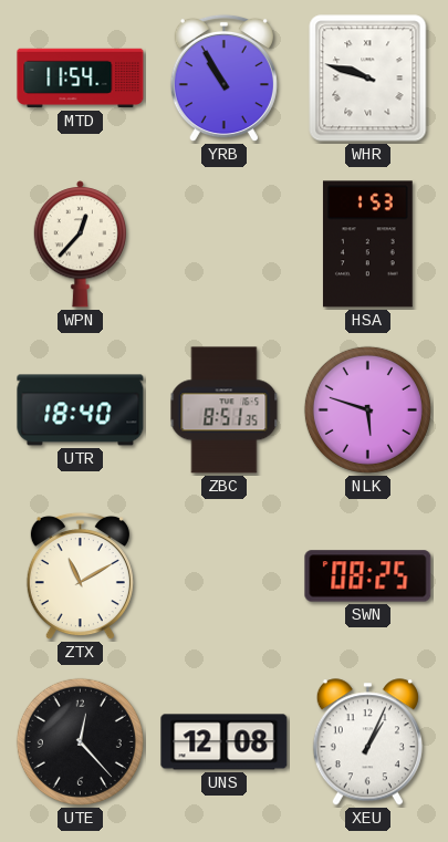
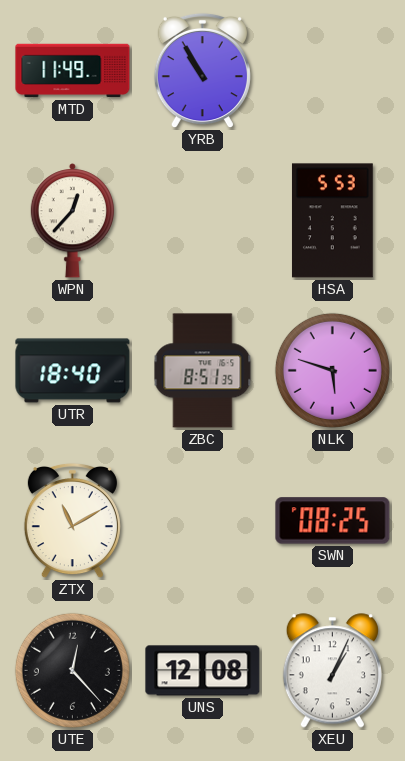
MTD: 11:54 -> 11:49
WHR: 9:48 -> none
HSA: 1:53 -> 5:53
